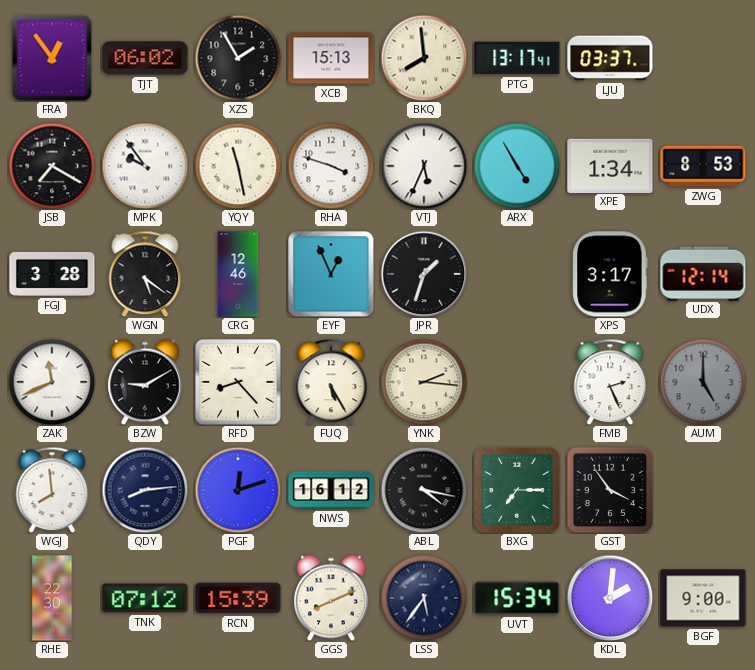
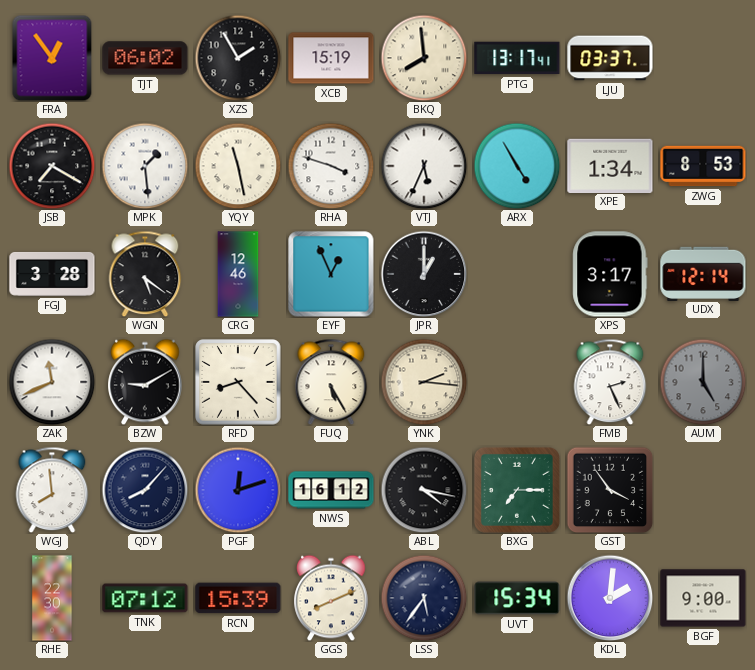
XCB: 15:13 -> 15:19
MPK: 9:54 -> 1:29
JPR: 1:33 -> 1:00
QDY: 8:14 -> 8:07
